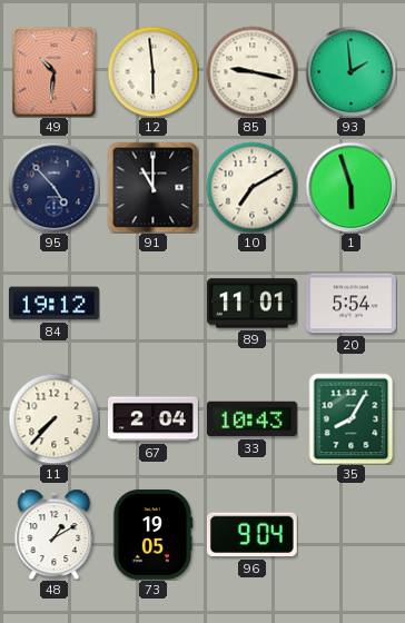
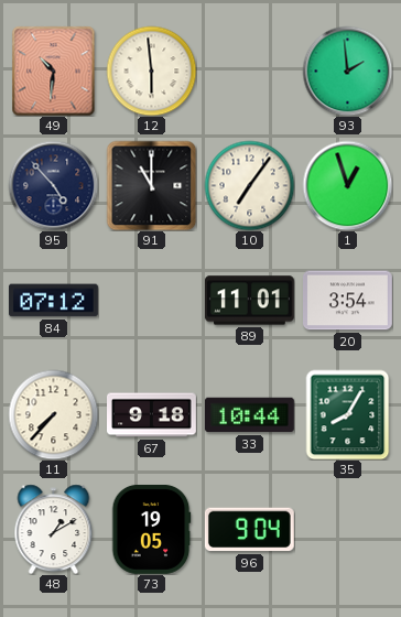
85: 9:17 -> none
10: 7:10 -> 7:06
1: 5:57 -> 12:57
84: 19:12 -> 07:12
20: 5:54 -> 3:54
67: 2:04 -> 9:18
33: 10:43 -> 10:44
